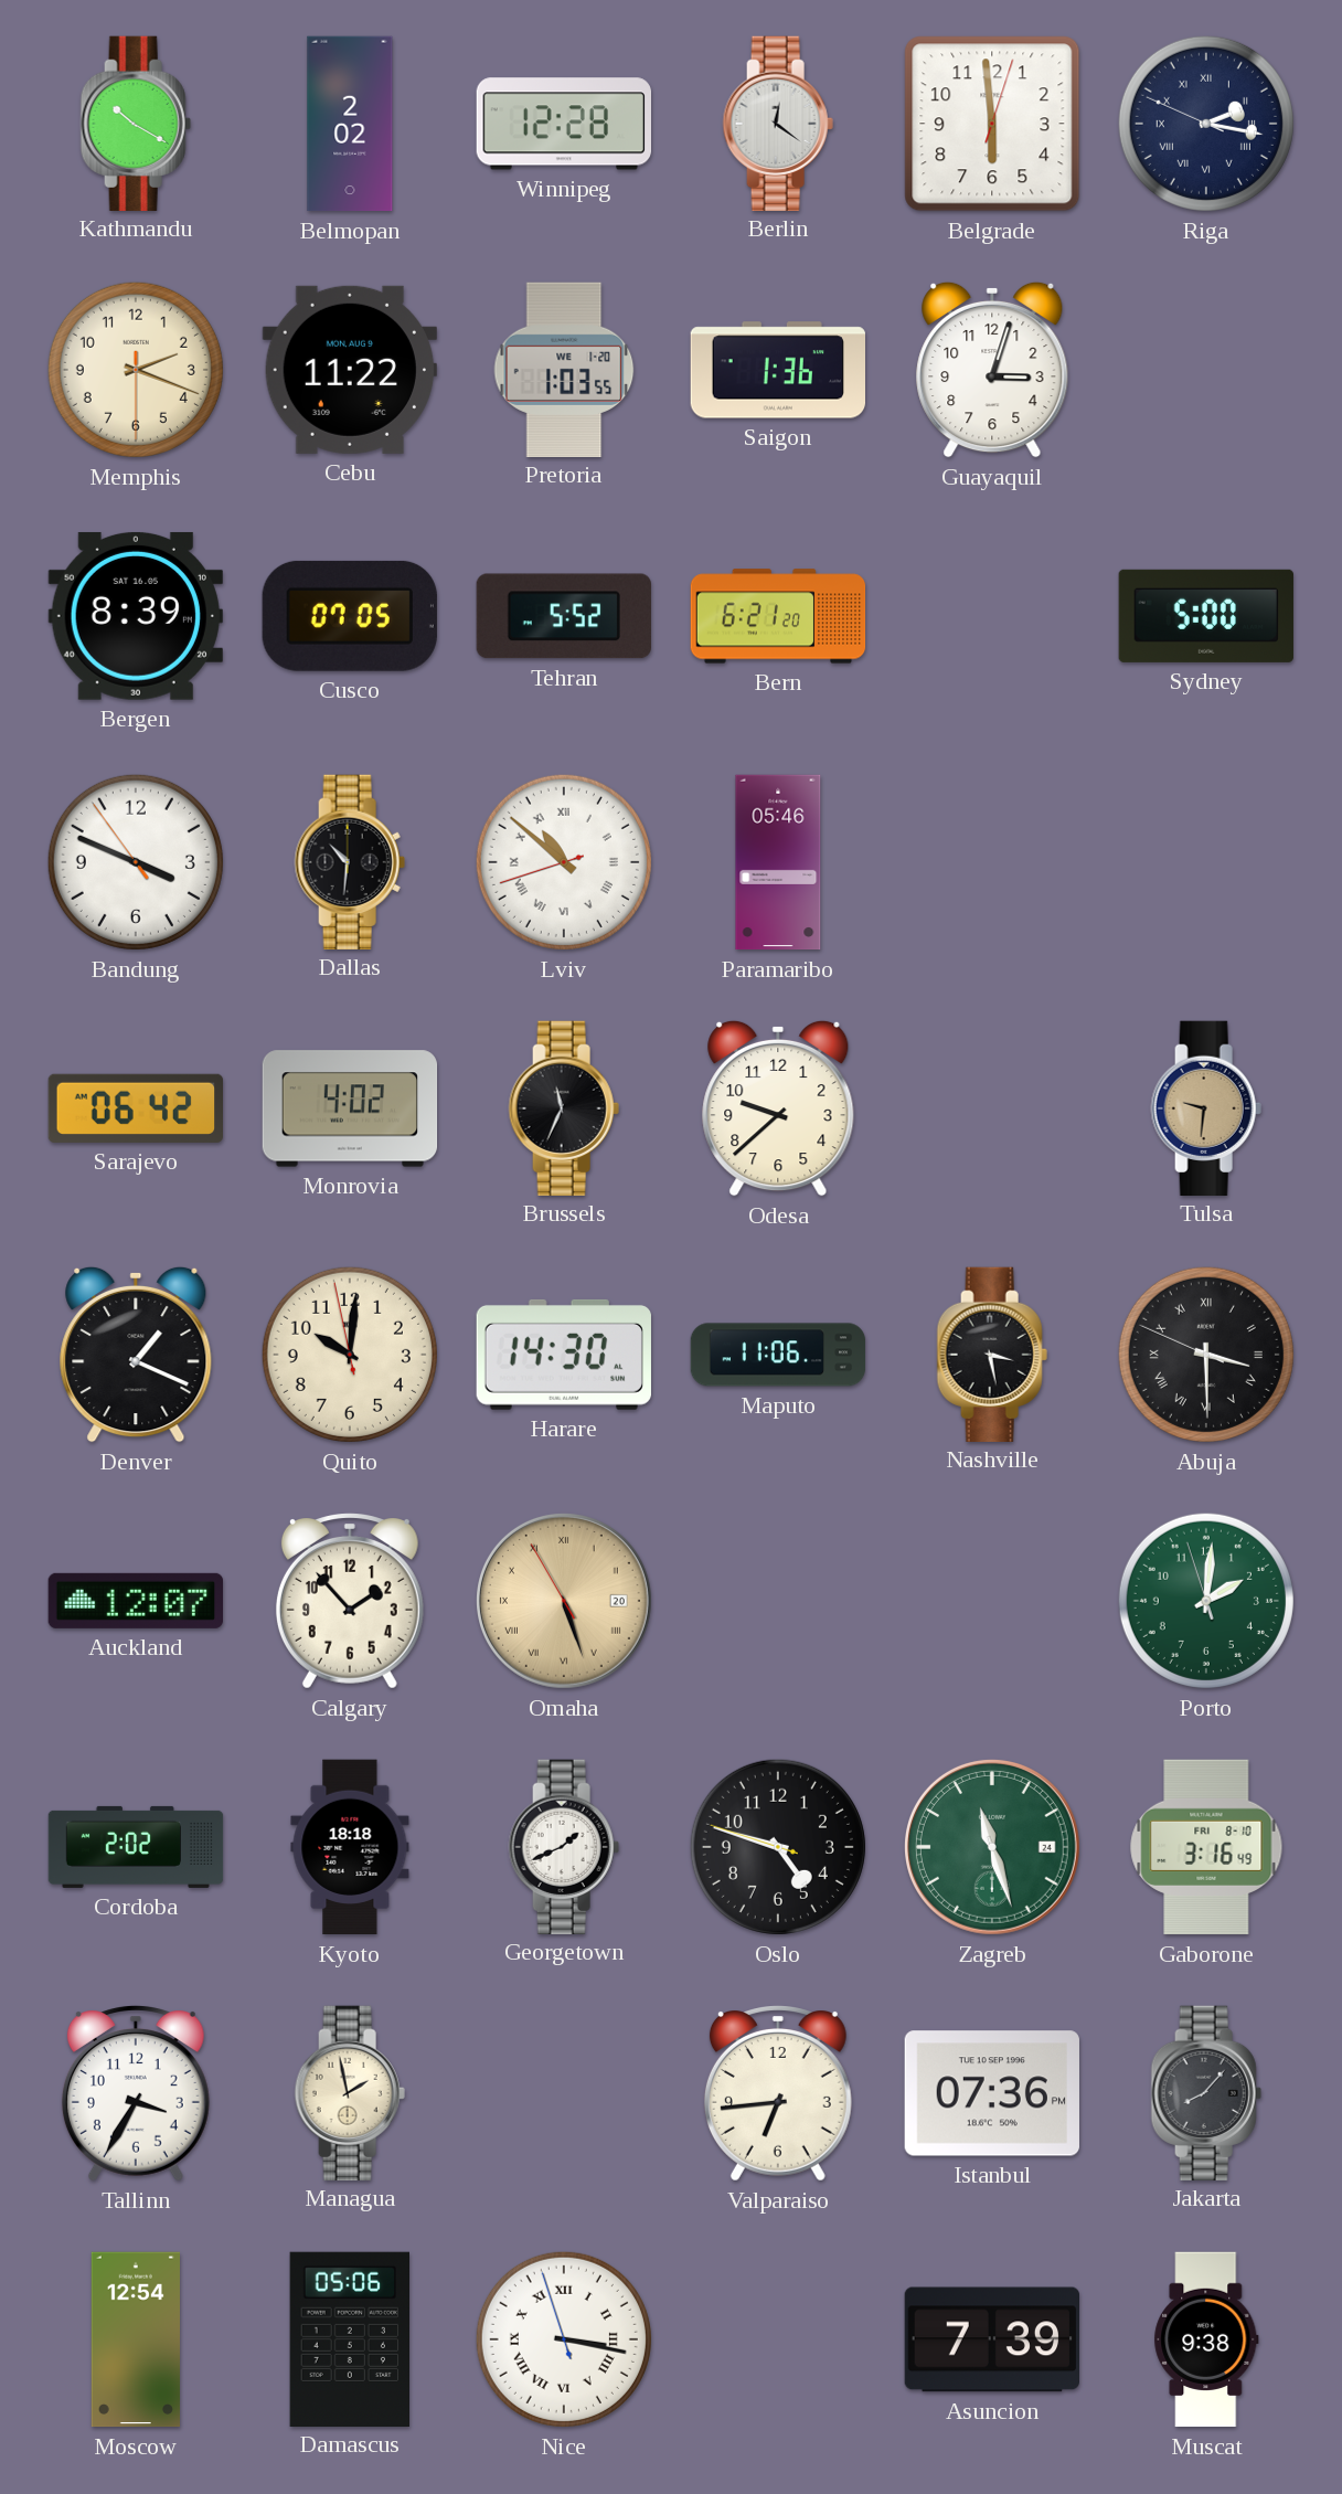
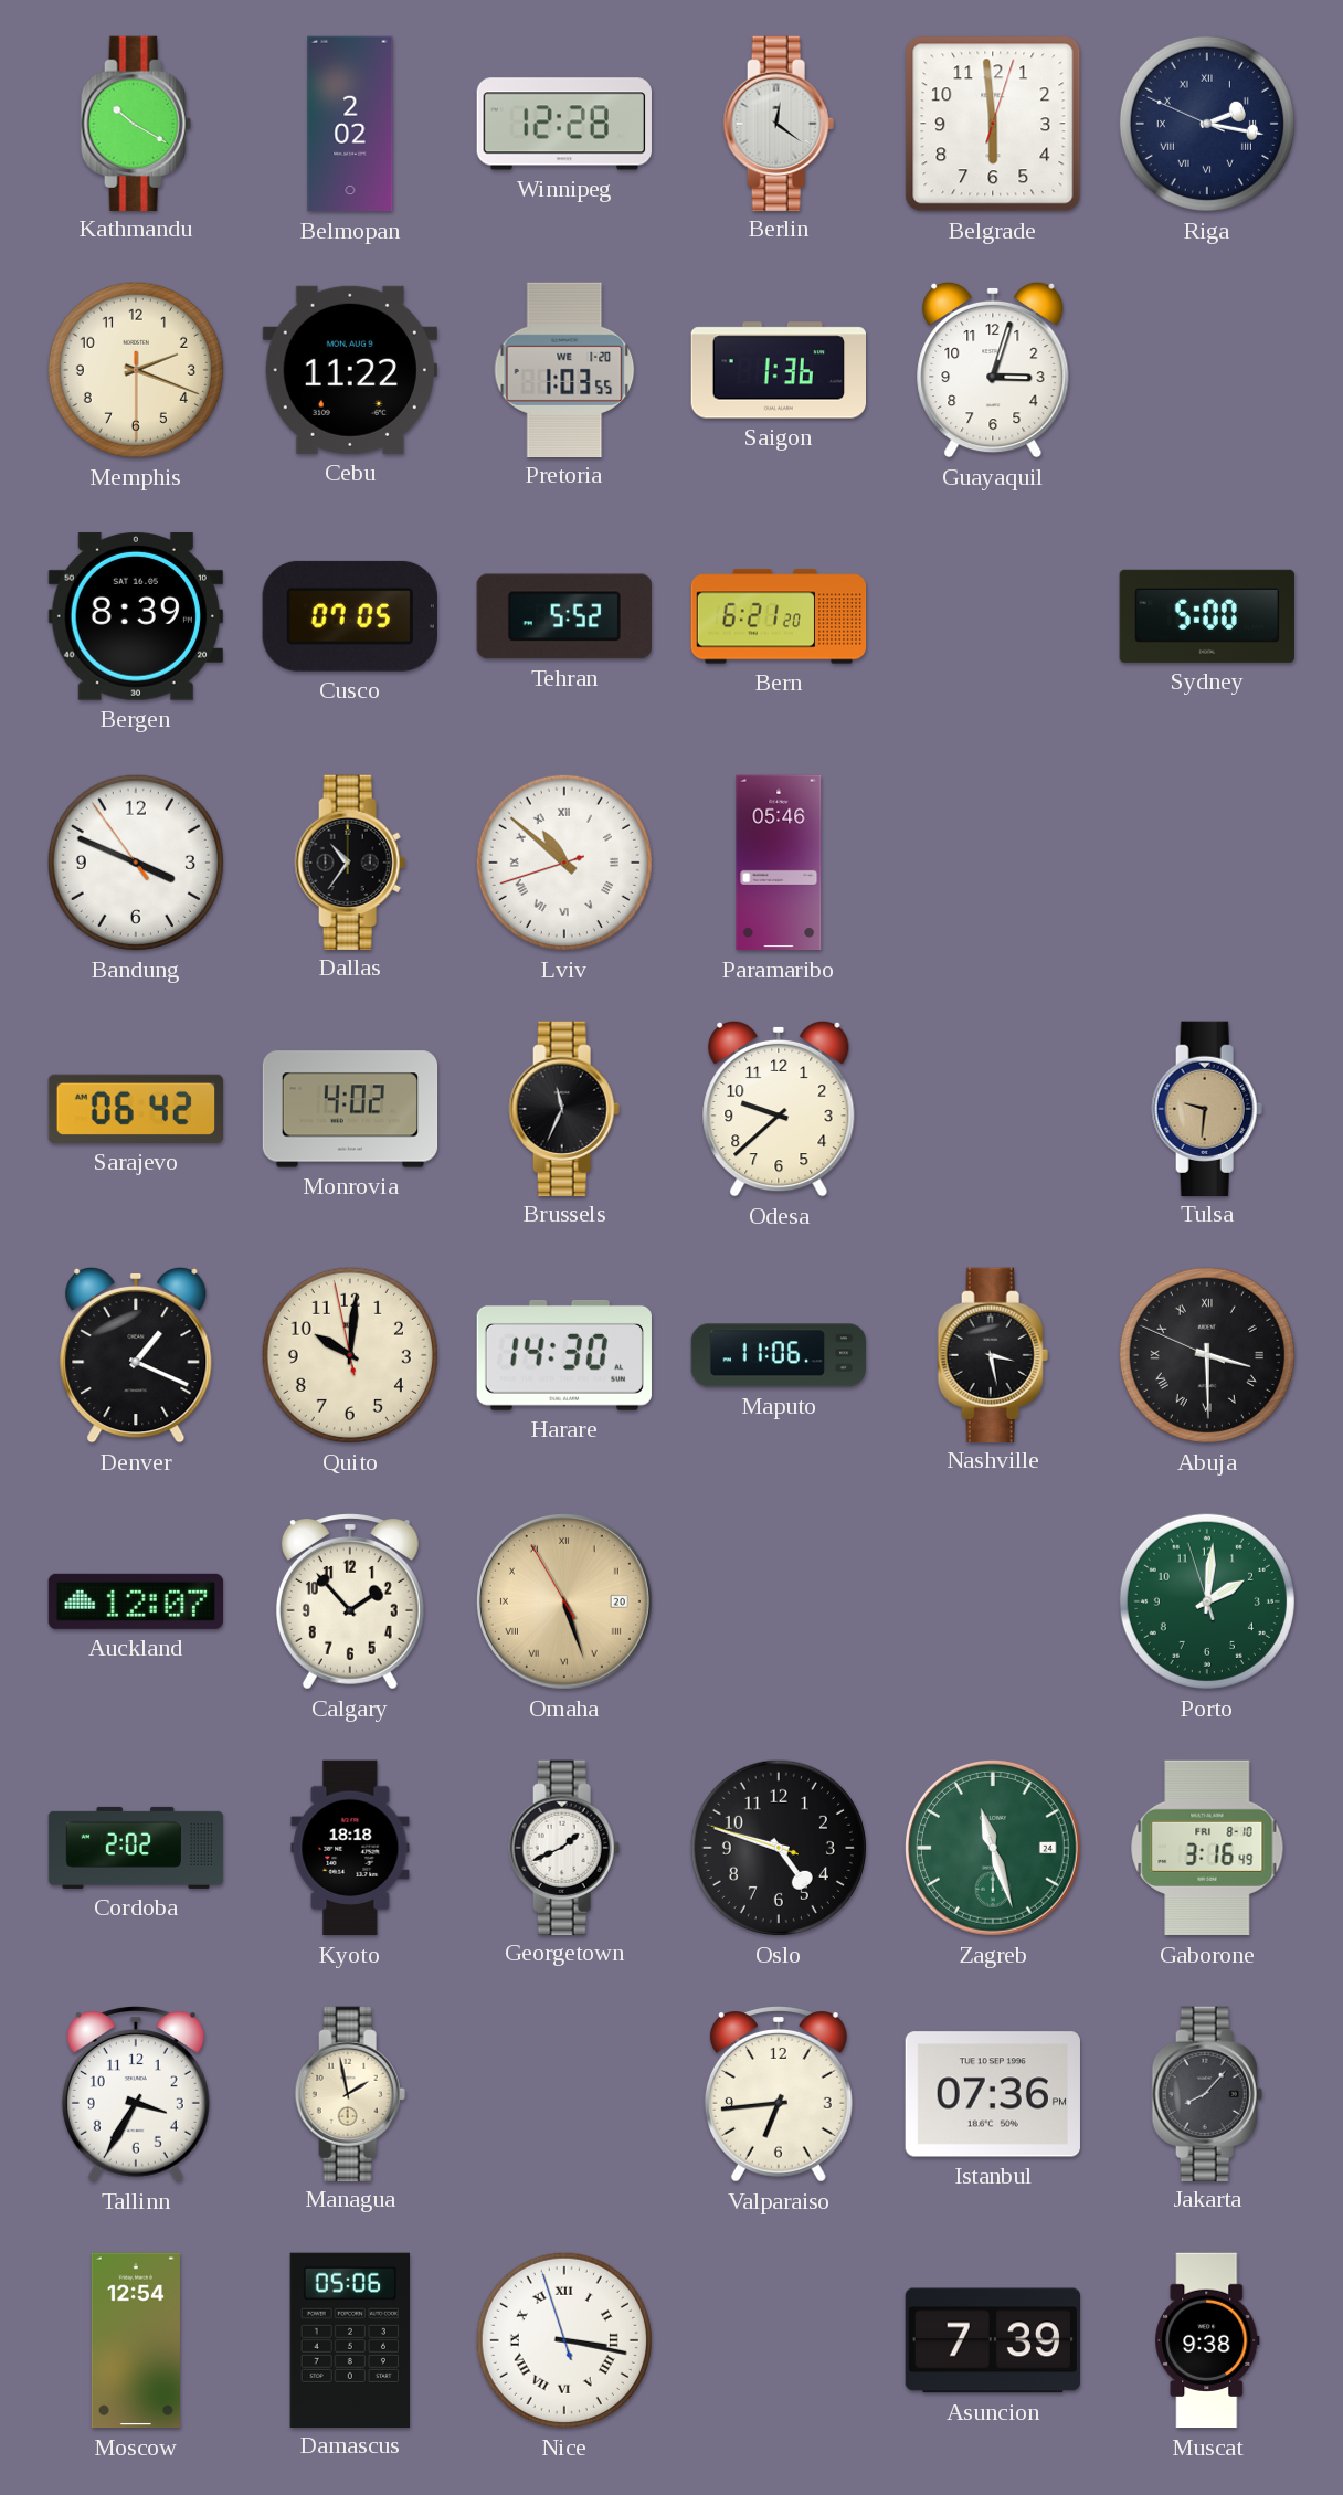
Dallas: 10:31 -> 10:36
